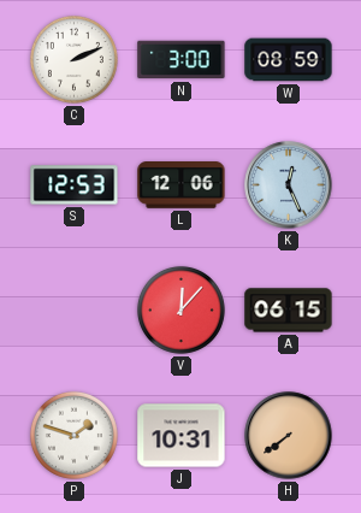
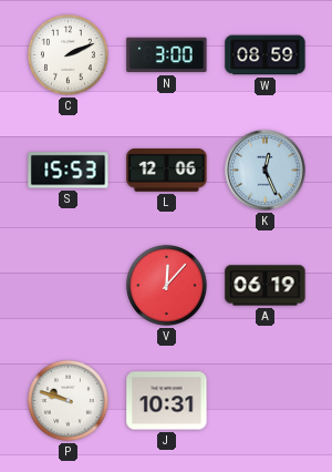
S: 12:53 -> 15:53
A: 06:15 -> 06:19
P: 1:48 -> 9:48
H: 7:39 -> none
